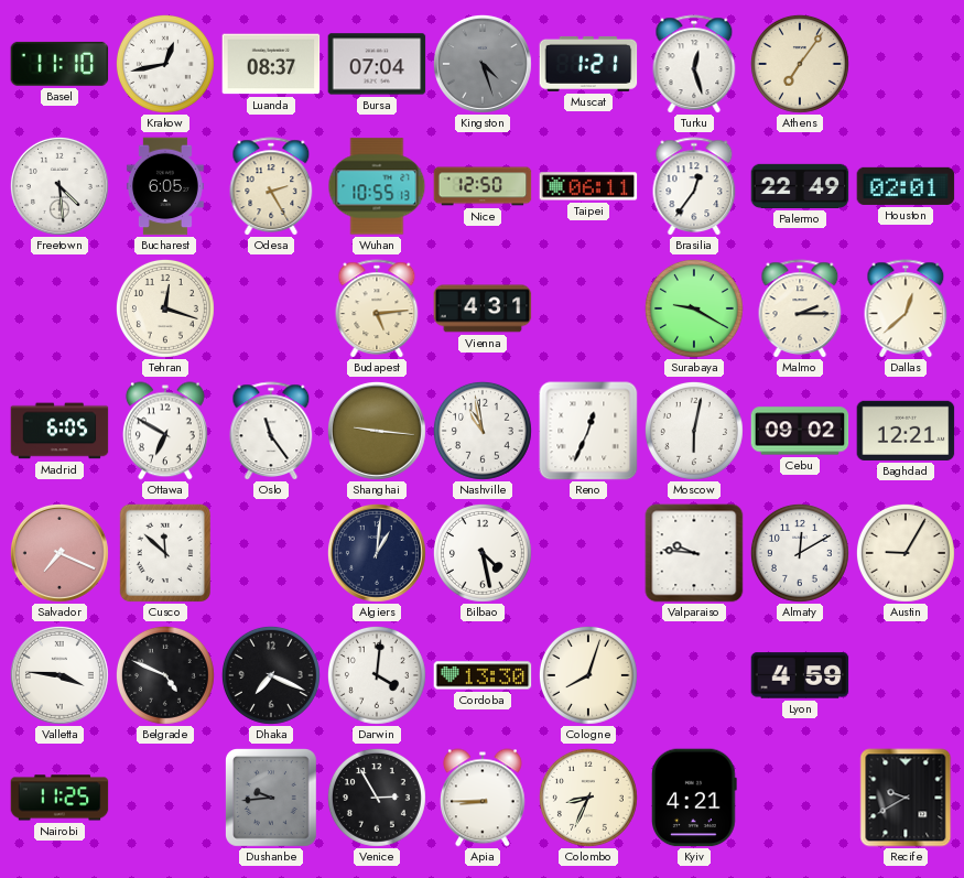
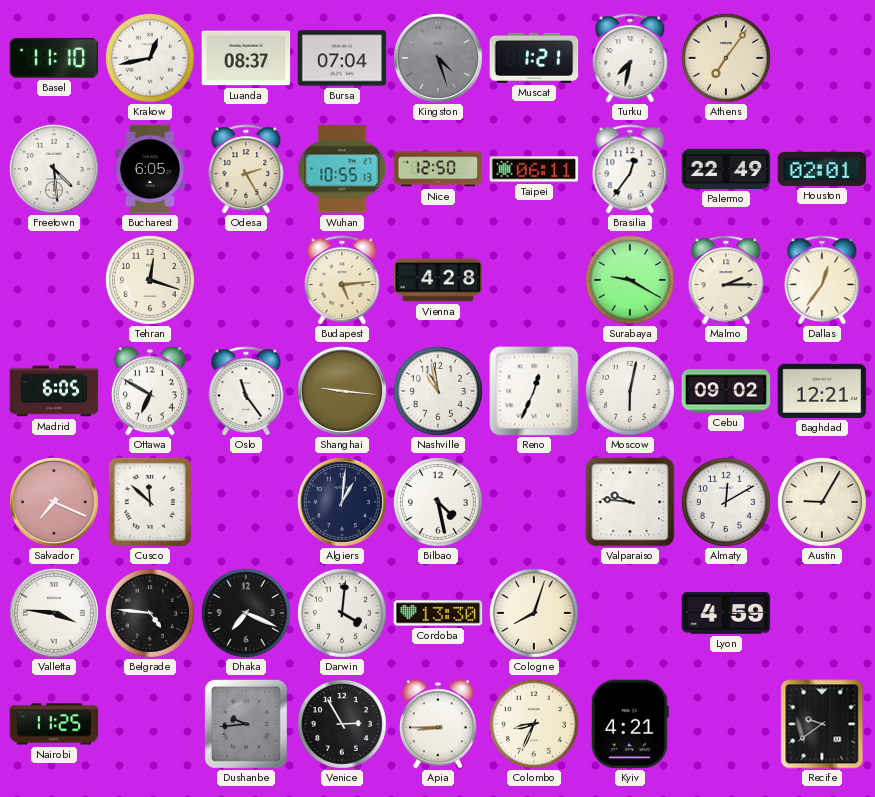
Turku: 12:27 -> 7:32
Vienna: 4:31 -> 4:28
Dallas: 12:38 -> 12:36
Belgrade: 4:49 -> 4:46
Recife: 9:40 -> 9:39
